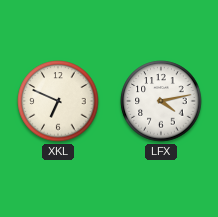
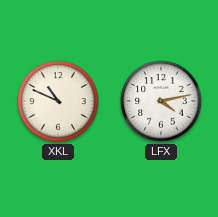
XKL: 6:49 -> 10:49
